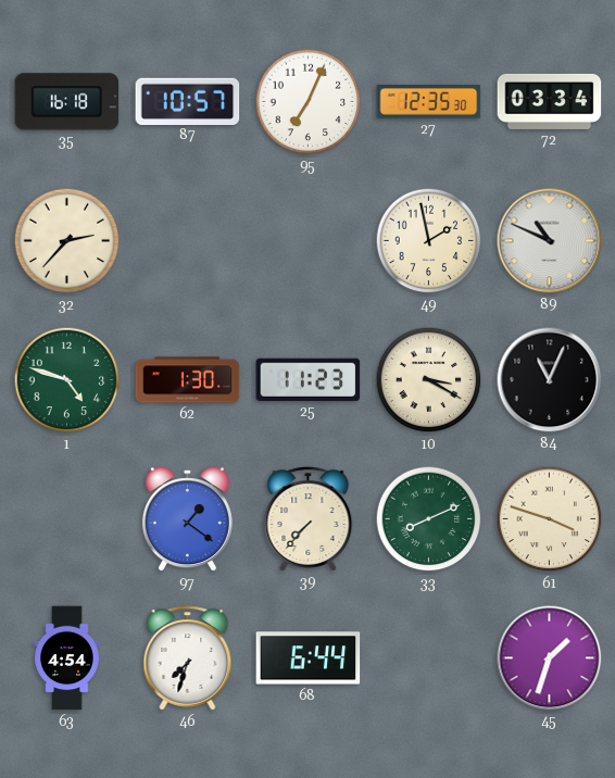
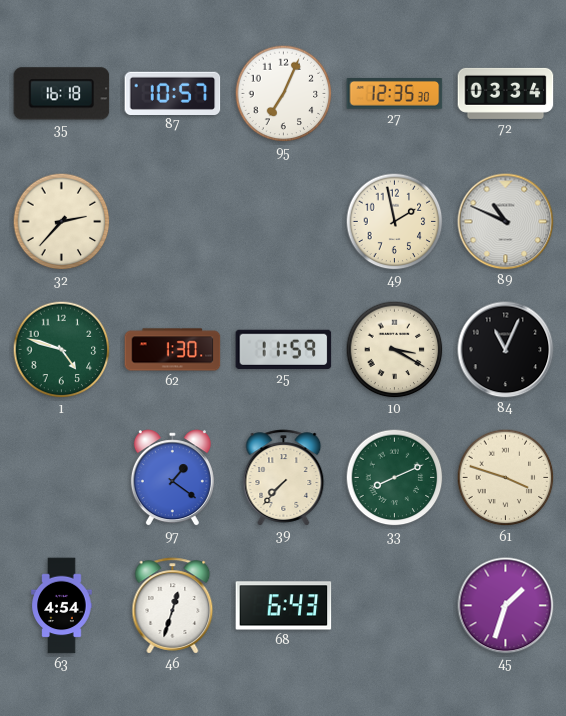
25: 11:23 -> 11:59
46: 7:33 -> 12:33
68: 6:44 -> 6:43
